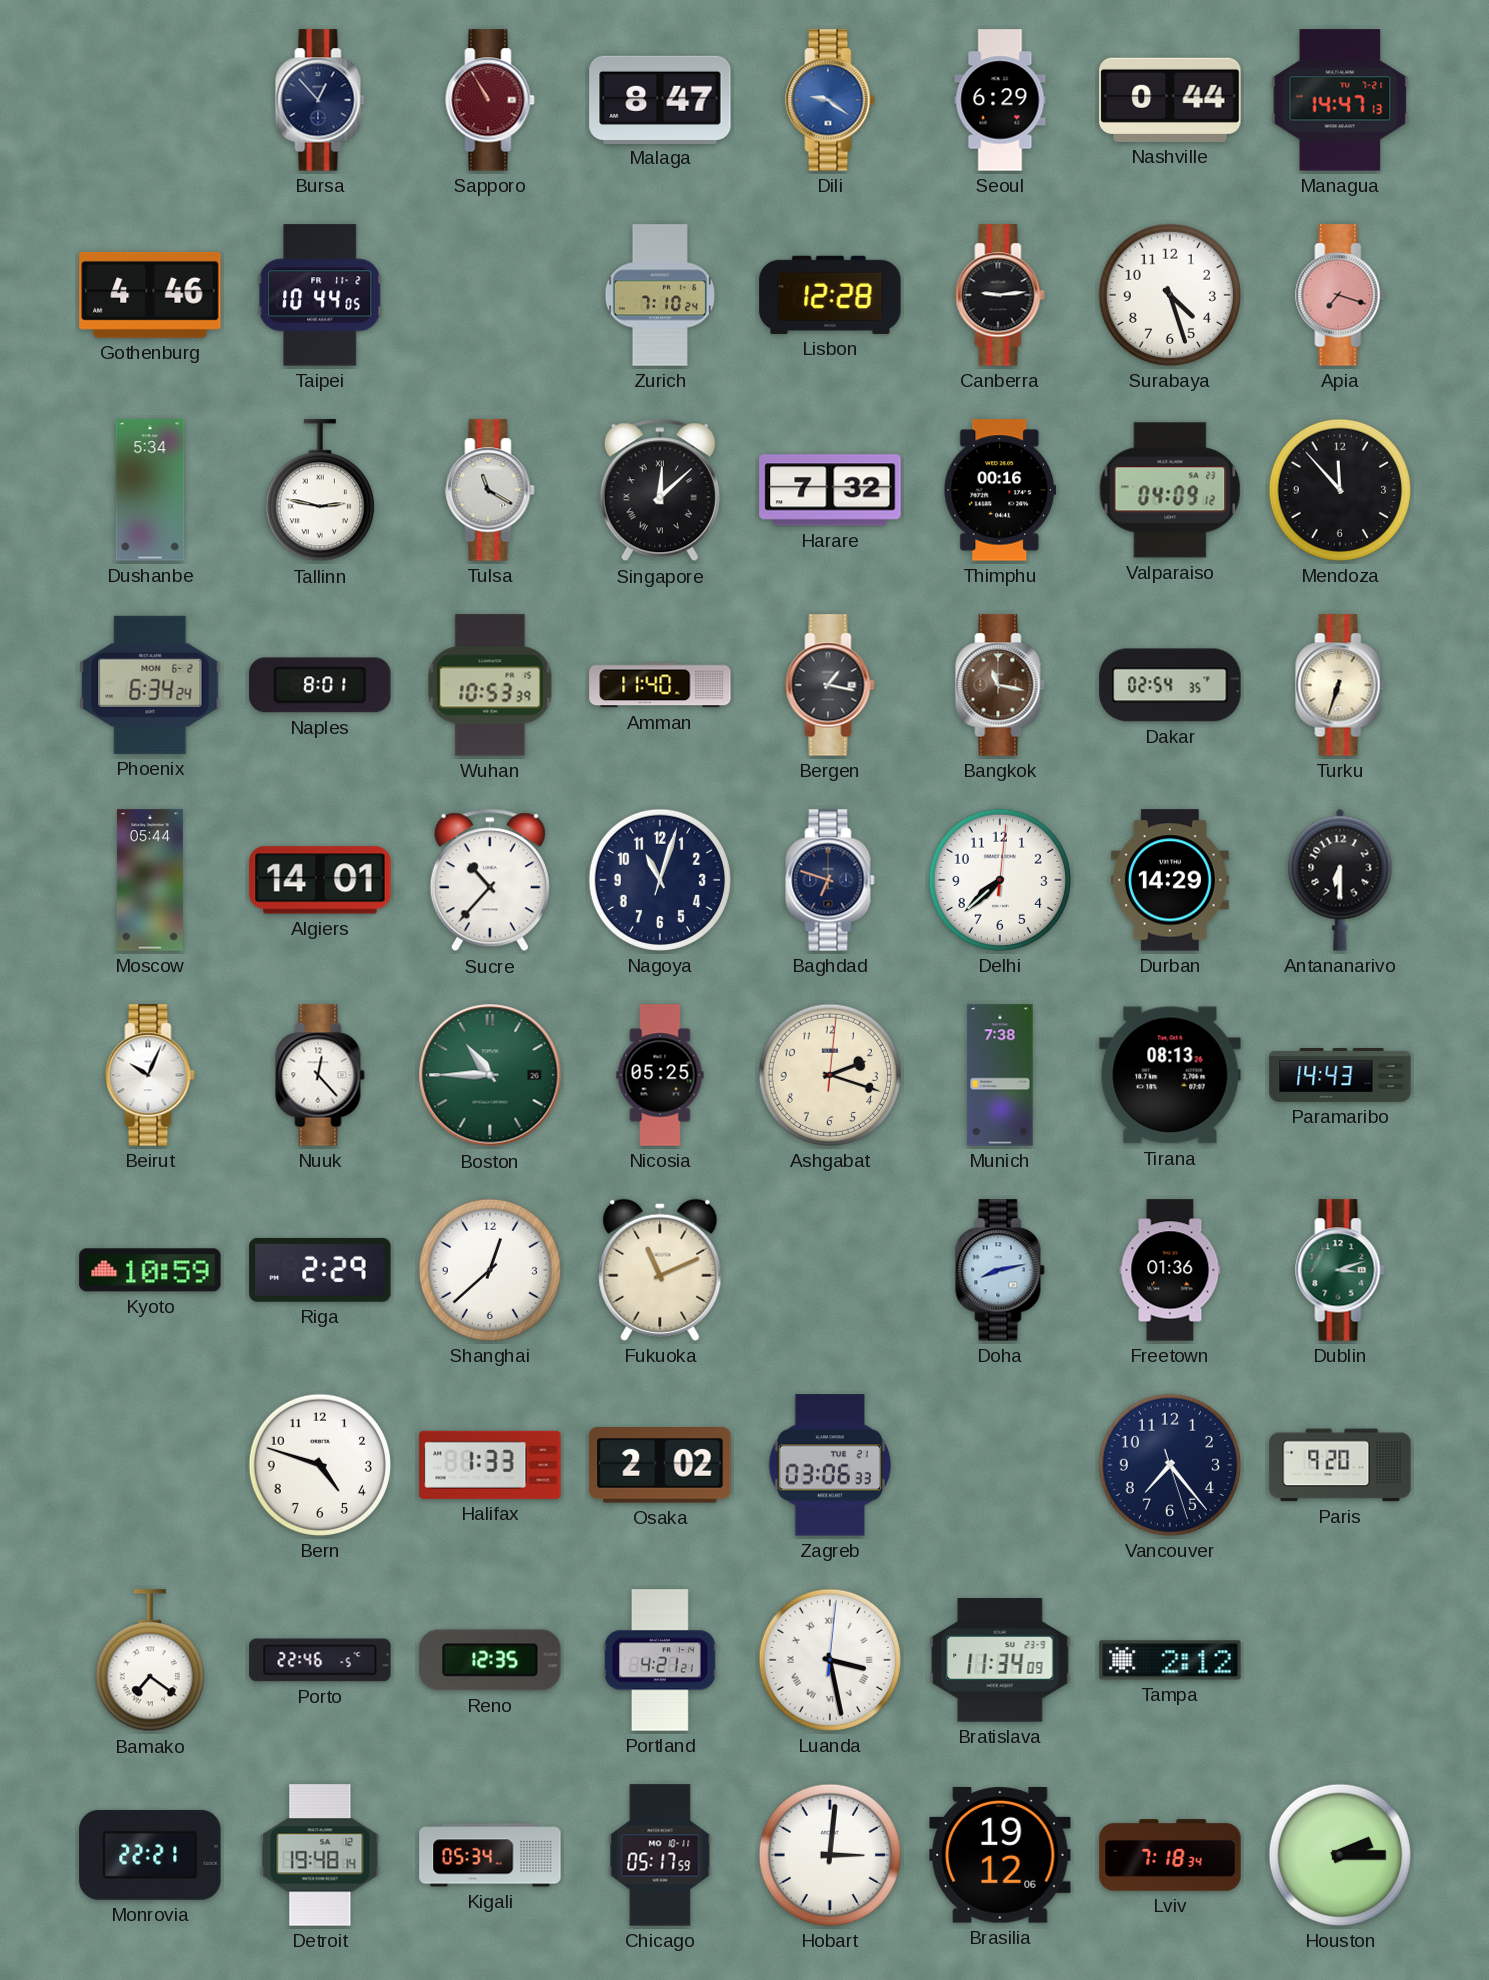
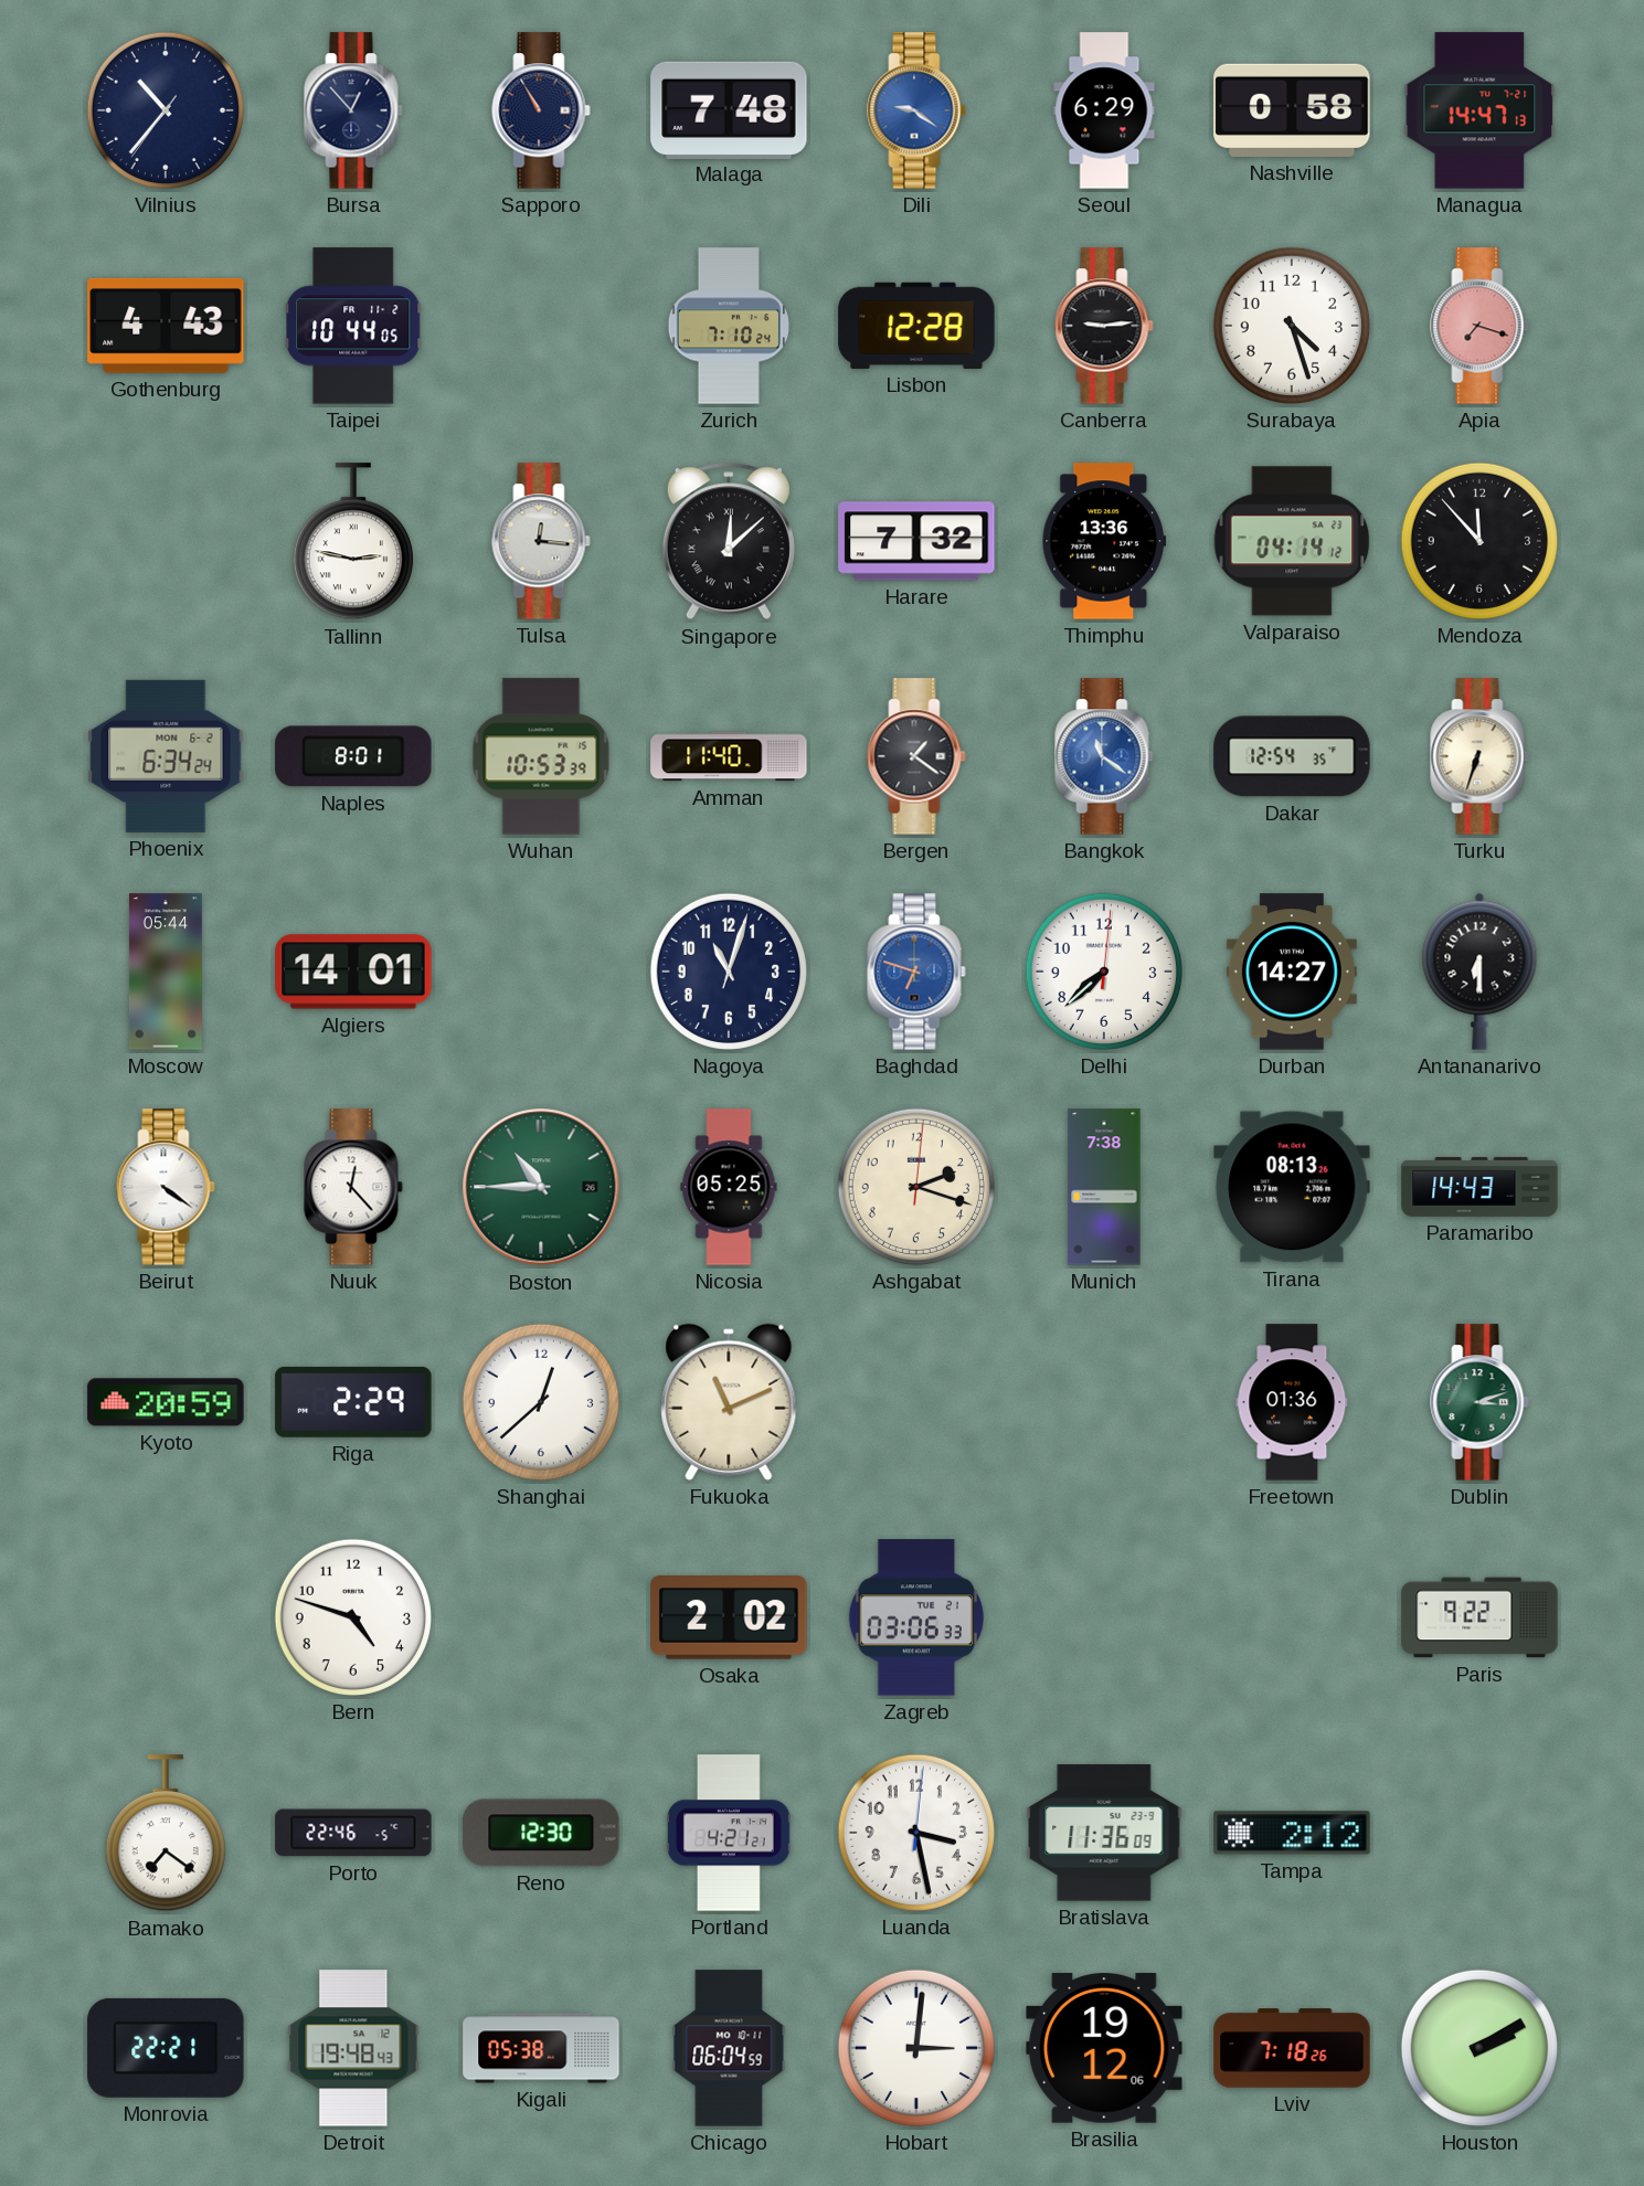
Vilnius: none -> 10:36
Sapporo dial: burgundy -> navy
Malaga: 8:47 -> 7:48
Nashville: 0:44 -> 0:58
Gothenburg: 4:46 -> 4:43
Dushanbe: 5:34 -> none
Tulsa: 11:20 -> 12:16
Thimphu: 00:16 -> 13:36
Valparaiso: 04:09 -> 04:14
Bergen: 1:17 -> 1:21
Bangkok: 11:17 -> 11:21
Bangkok dial: brown -> blue
Dakar: 02:54 -> 12:54
Sucre: 10:37 -> none
Baghdad dial: navy -> blue
Durban: 14:29 -> 14:27
Beirut: 10:04 -> 4:21
Kyoto: 10:59 -> 20:59
Doha: 8:13 -> none
Halifax: 1:33 -> none
Vancouver: 7:23 -> none
Paris: 9:20 -> 9:22
Reno: 12:35 -> 12:30
Luanda numerals: Roman -> Arabic
Bratislava: 11:34 -> 11:36
Detroit: 19:48:14 -> 19:48:43
Kigali: 05:34 -> 05:38
Chicago: 05:17 -> 06:04
Lviv: 7:18:34 -> 7:18:26
Houston: 2:15 -> 2:10
